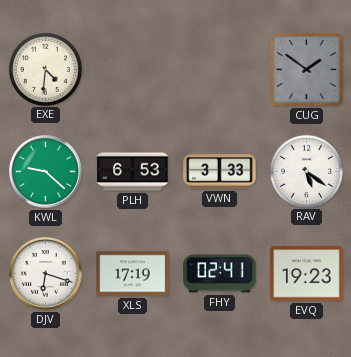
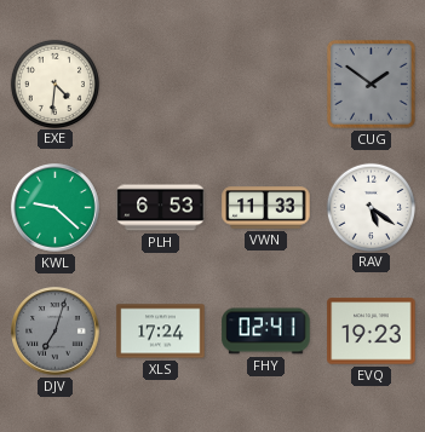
VWN: 3:33 -> 11:33
DJV: 6:18 -> 7:03
DJV dial: white -> grey
XLS: 17:19 -> 17:24
